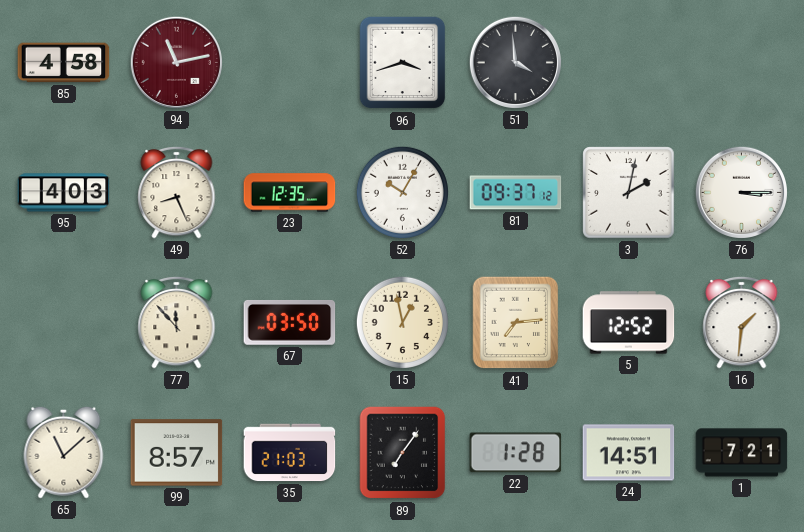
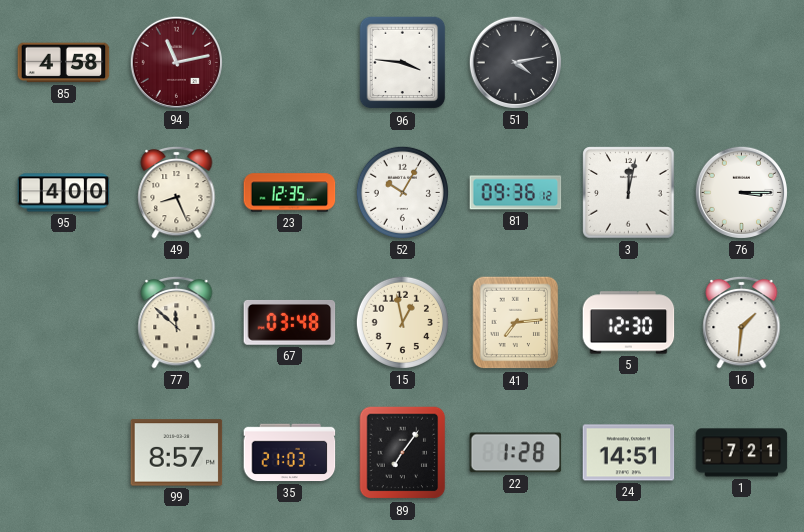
96: 3:42 -> 3:46
51: 3:59 -> 4:13
95: 4:03 -> 4:00
81: 09:37 -> 09:36
3: 2:02 -> 12:02
77: 11:53 -> 11:52
67: 03:50 -> 03:48
5: 12:52 -> 12:30
65: 11:08 -> none
